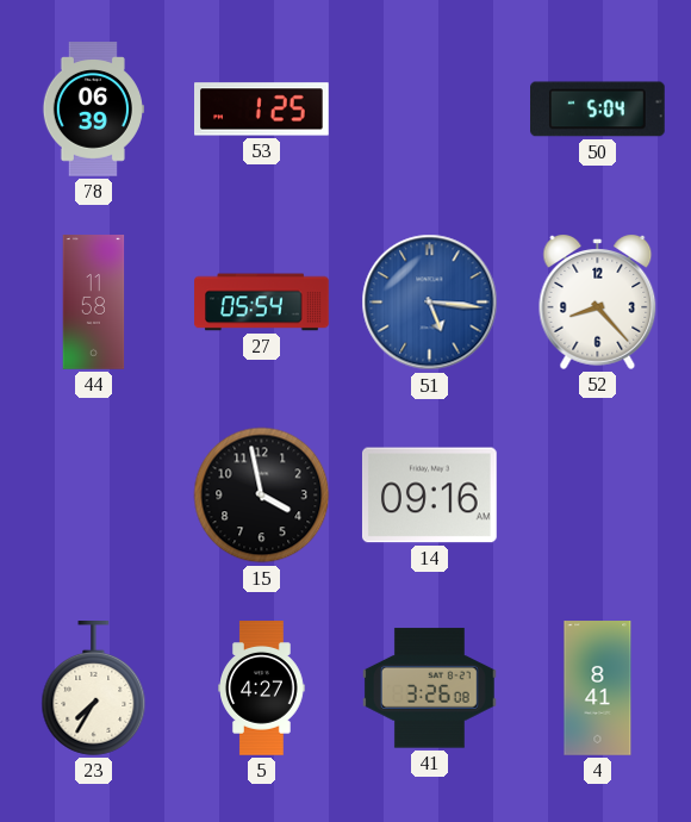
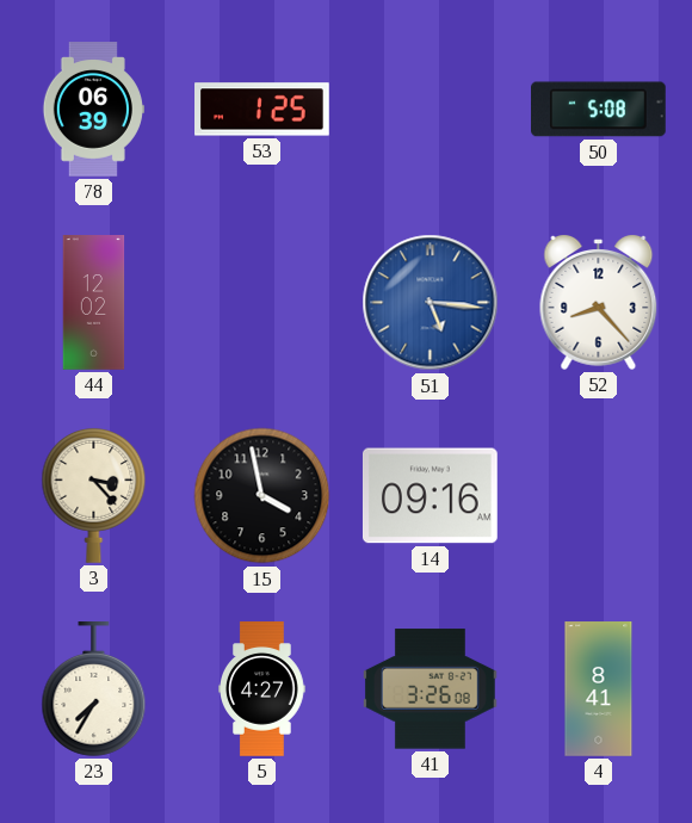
50: 5:04 -> 5:08
44: 11:58 -> 12:02
27: 05:54 -> none
3: none -> 3:23
